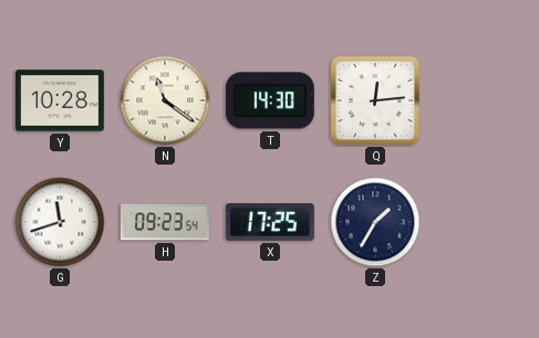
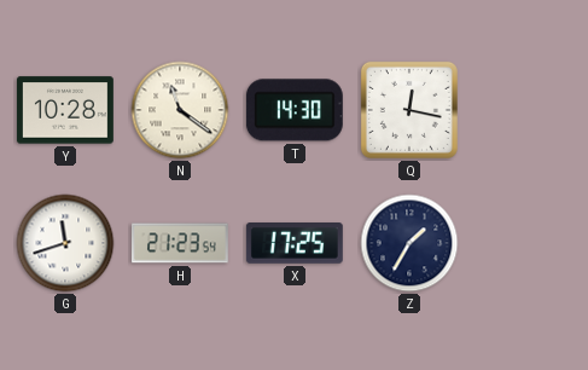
Q: 12:14 -> 12:17
H: 09:23 -> 21:23
